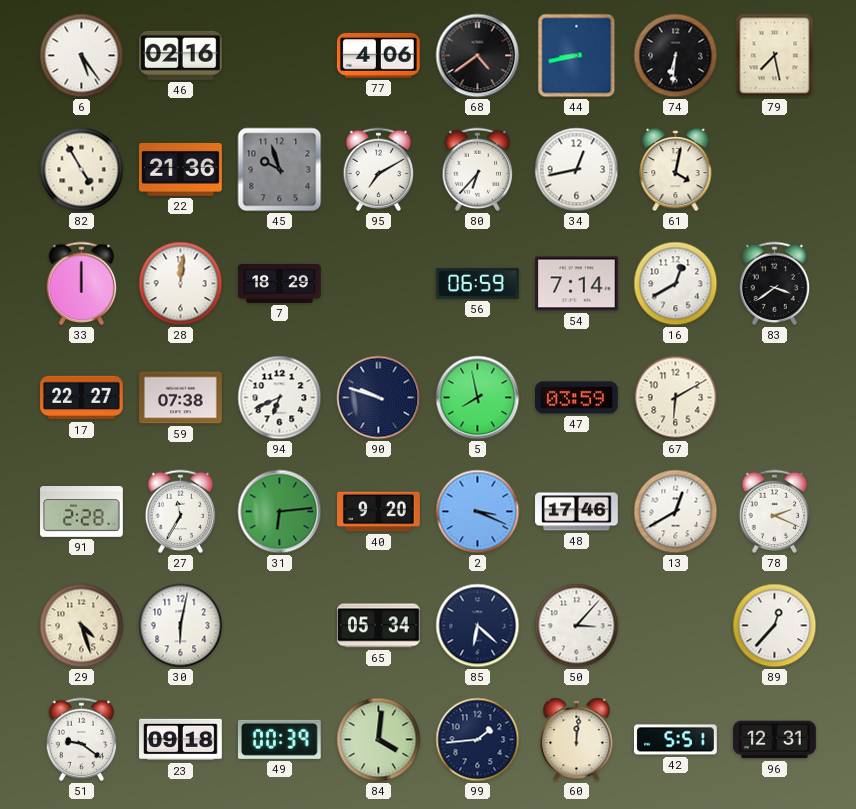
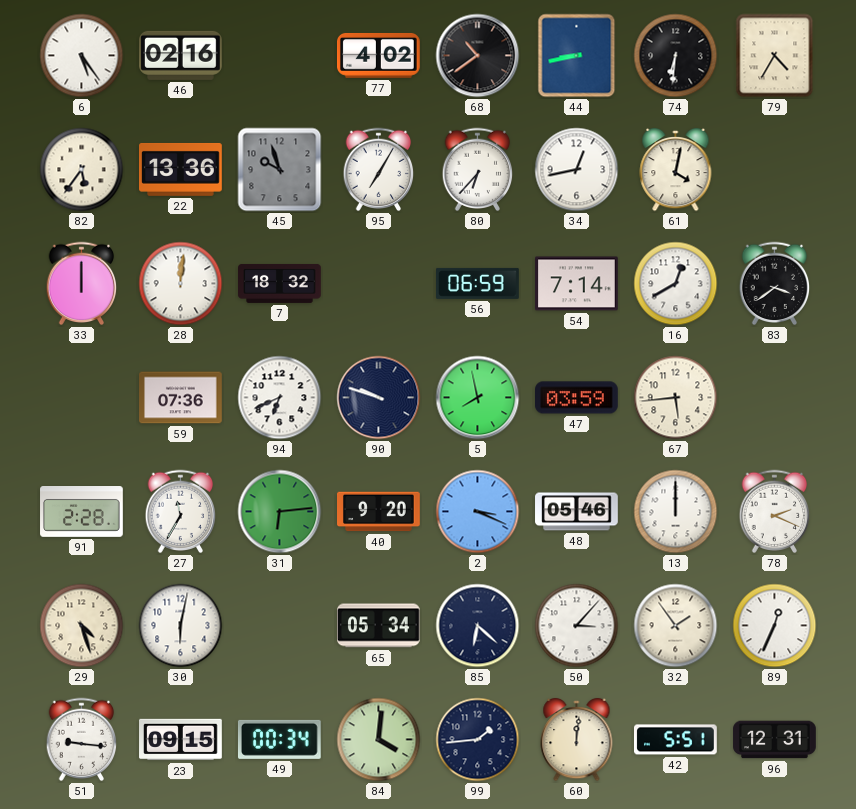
77: 4:06 -> 4:02
68: 4:39 -> 10:39
79: 7:28 -> 4:35
82: 4:55 -> 5:36
22: 21:36 -> 13:36
95: 7:10 -> 7:05
7: 18:29 -> 18:32
17: 22:27 -> none
59: 07:38 -> 07:36
67: 6:10 -> 5:44
48: 17:46 -> 05:46
13: 12:40 -> 12:00
32: none -> 1:54
89: 12:37 -> 12:34
51: 9:21 -> 9:16
23: 09:18 -> 09:15
49: 00:39 -> 00:34
